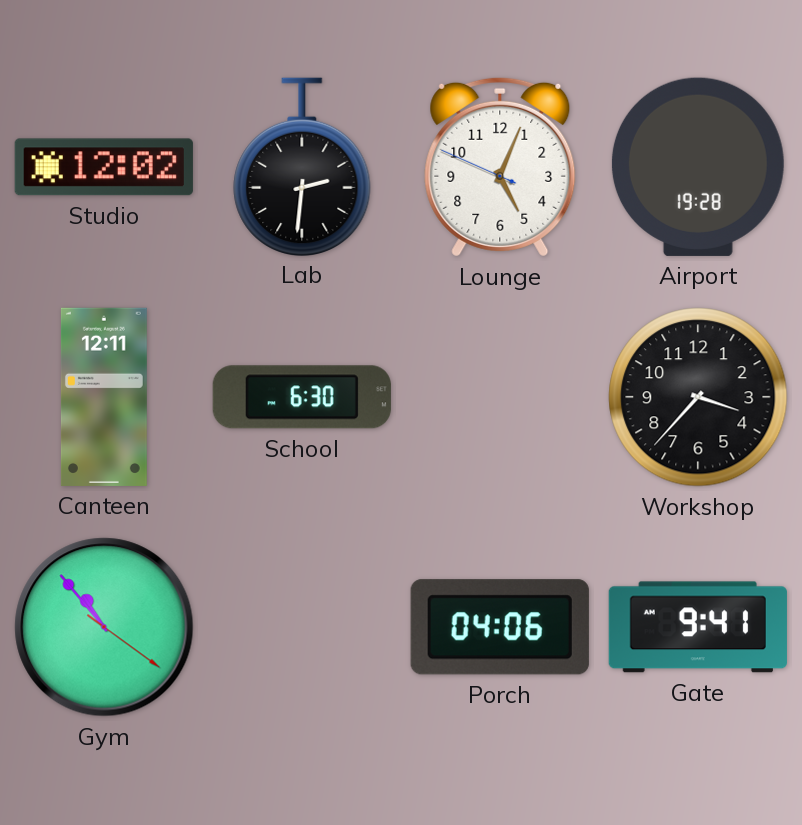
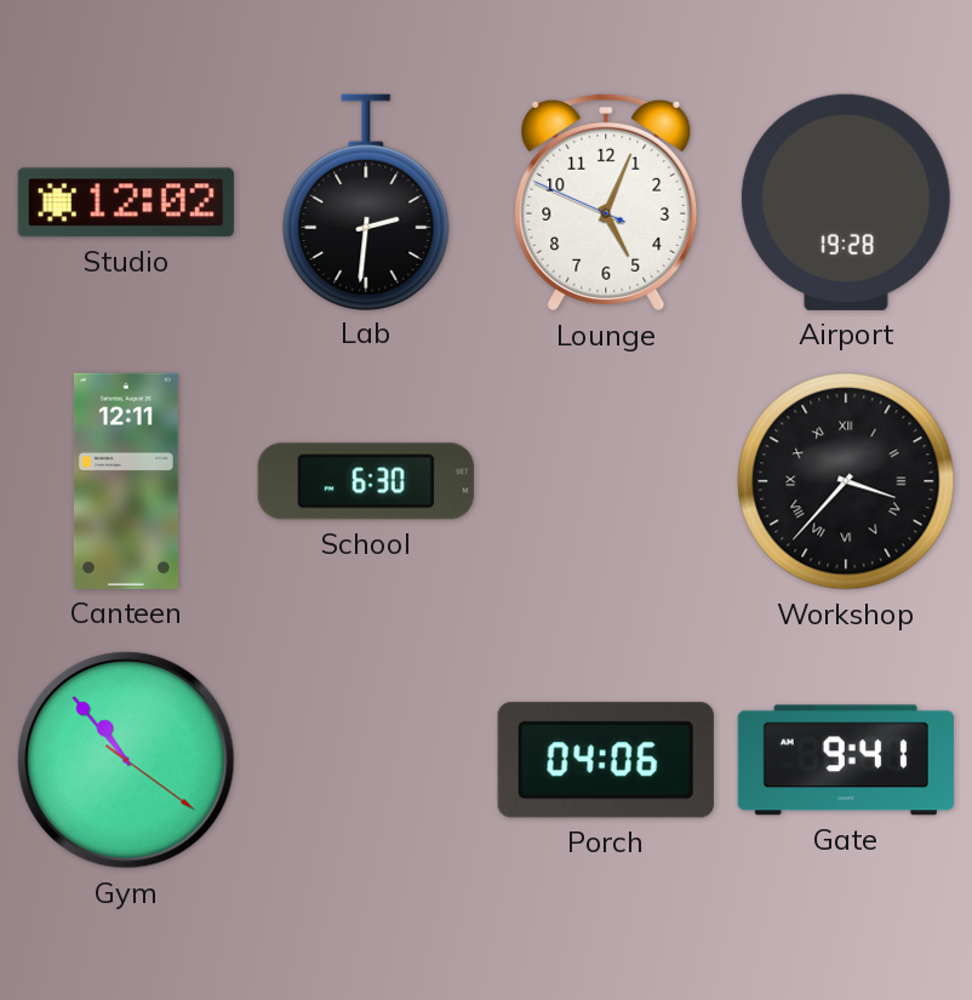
Workshop numerals: Arabic -> Roman
